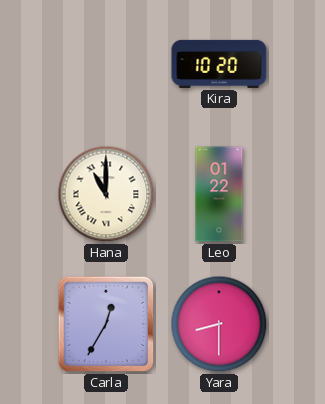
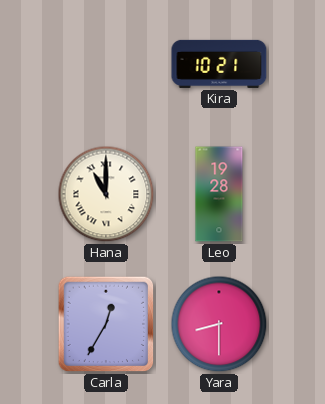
Kira: 10:20 -> 10:21
Leo: 01:22 -> 19:28
